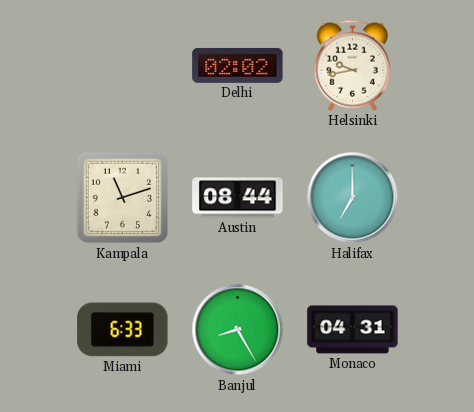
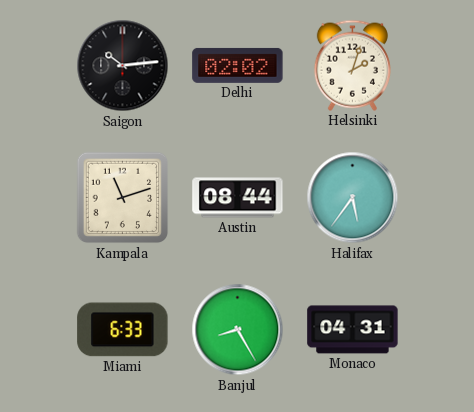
Saigon: none -> 10:14
Helsinki: 9:43 -> 2:03
Halifax: 7:00 -> 5:36
